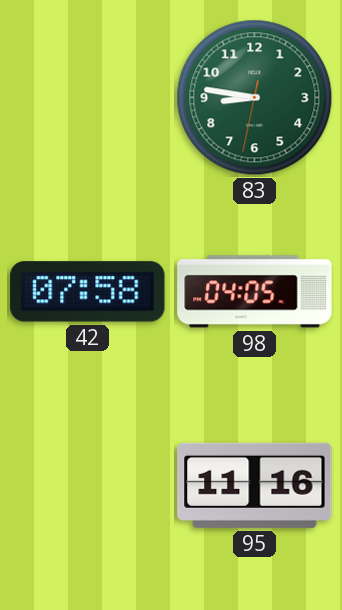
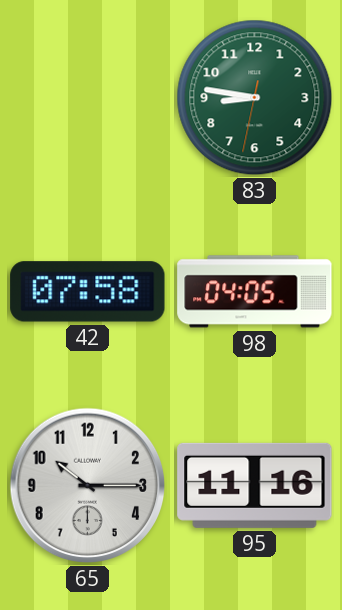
65: none -> 10:15
